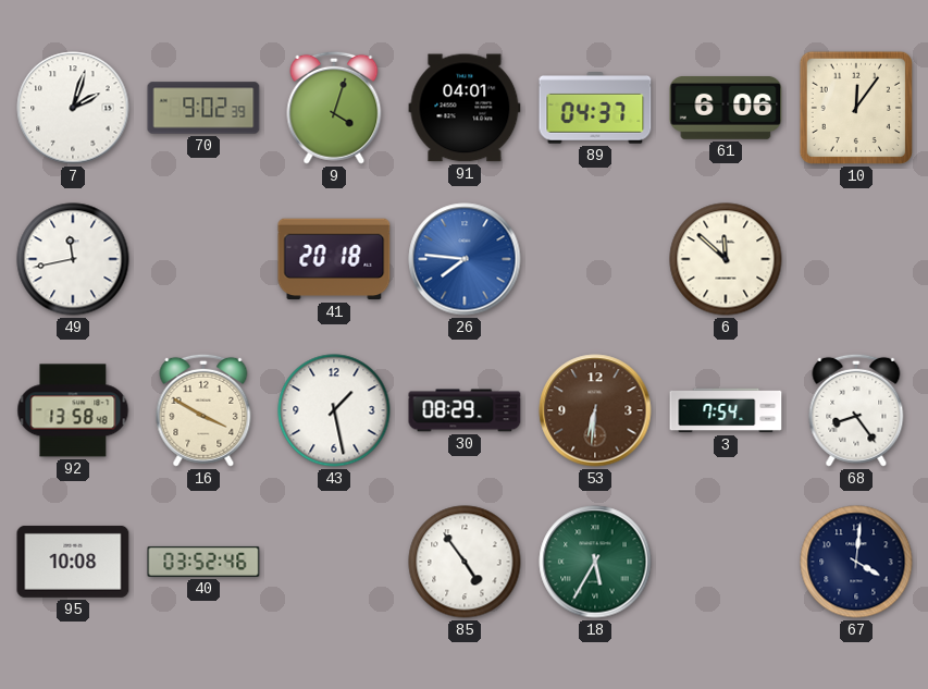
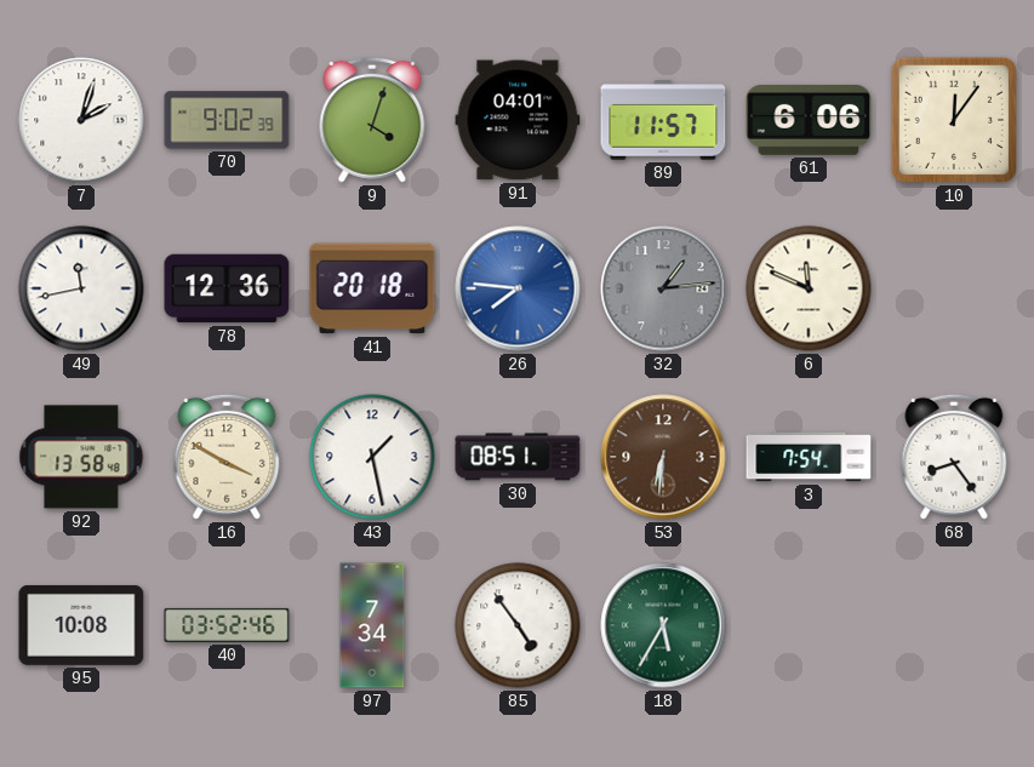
89: 04:37 -> 11:57
78: none -> 12:36
32: none -> 1:14
6: 11:52 -> 11:49
30: 08:29 -> 08:51
97: none -> 7:34
67: 4:01 -> none
